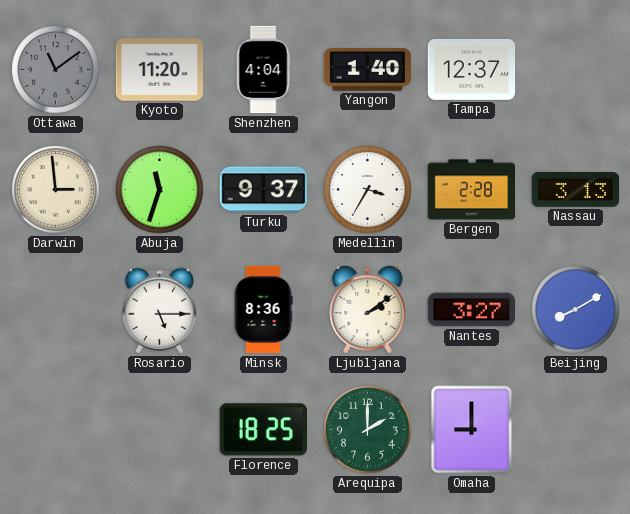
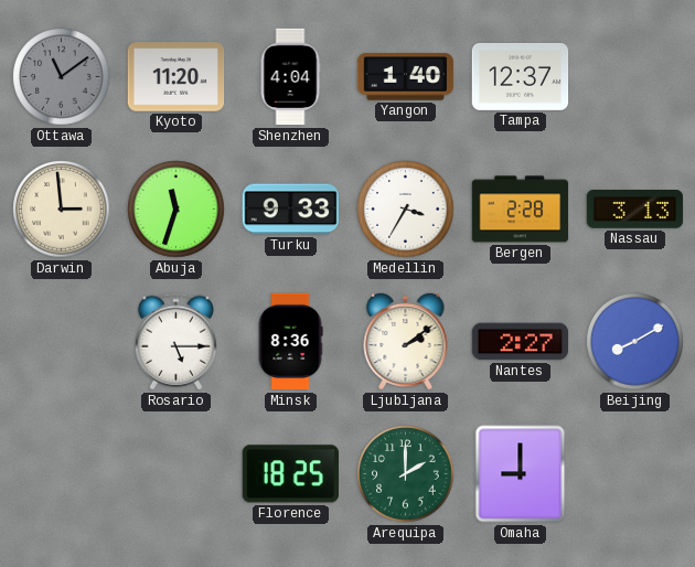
Turku: 9:37 -> 9:33
Nantes: 3:27 -> 2:27
